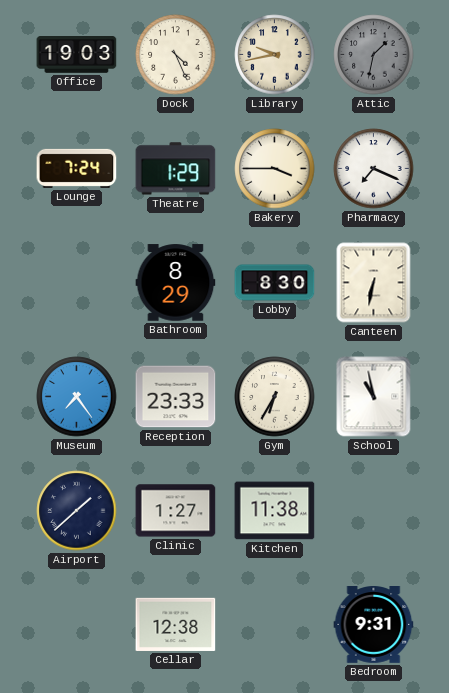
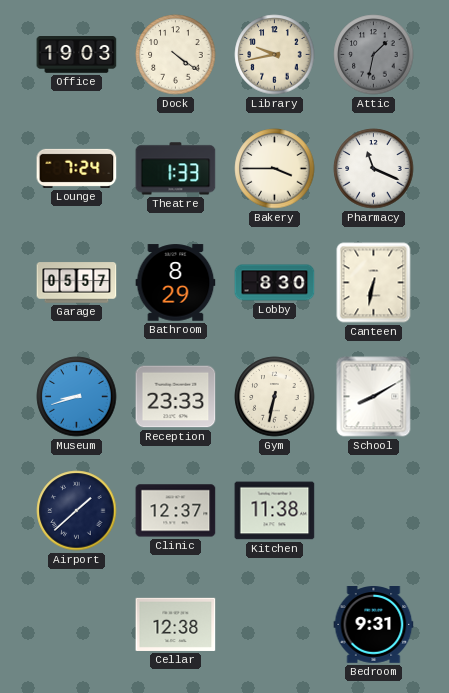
Dock: 4:26 -> 4:21
Theatre: 1:29 -> 1:33
Pharmacy: 7:19 -> 11:19
Garage: none -> 05:57
Museum: 7:24 -> 8:42
Gym: 6:35 -> 6:32
School: 10:58 -> 8:10
Clinic: 1:27 -> 12:37
